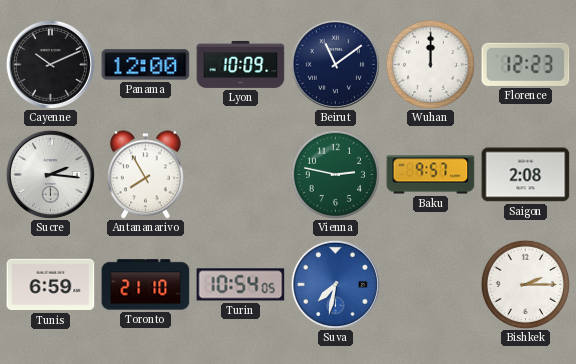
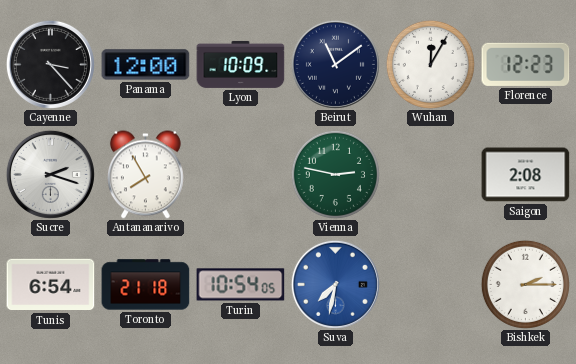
Cayenne: 10:11 -> 3:23
Wuhan: 12:00 -> 12:05
Sucre: 2:16 -> 2:18
Baku: 9:57 -> none
Tunis: 6:59 -> 6:54
Toronto: 21:10 -> 21:18
